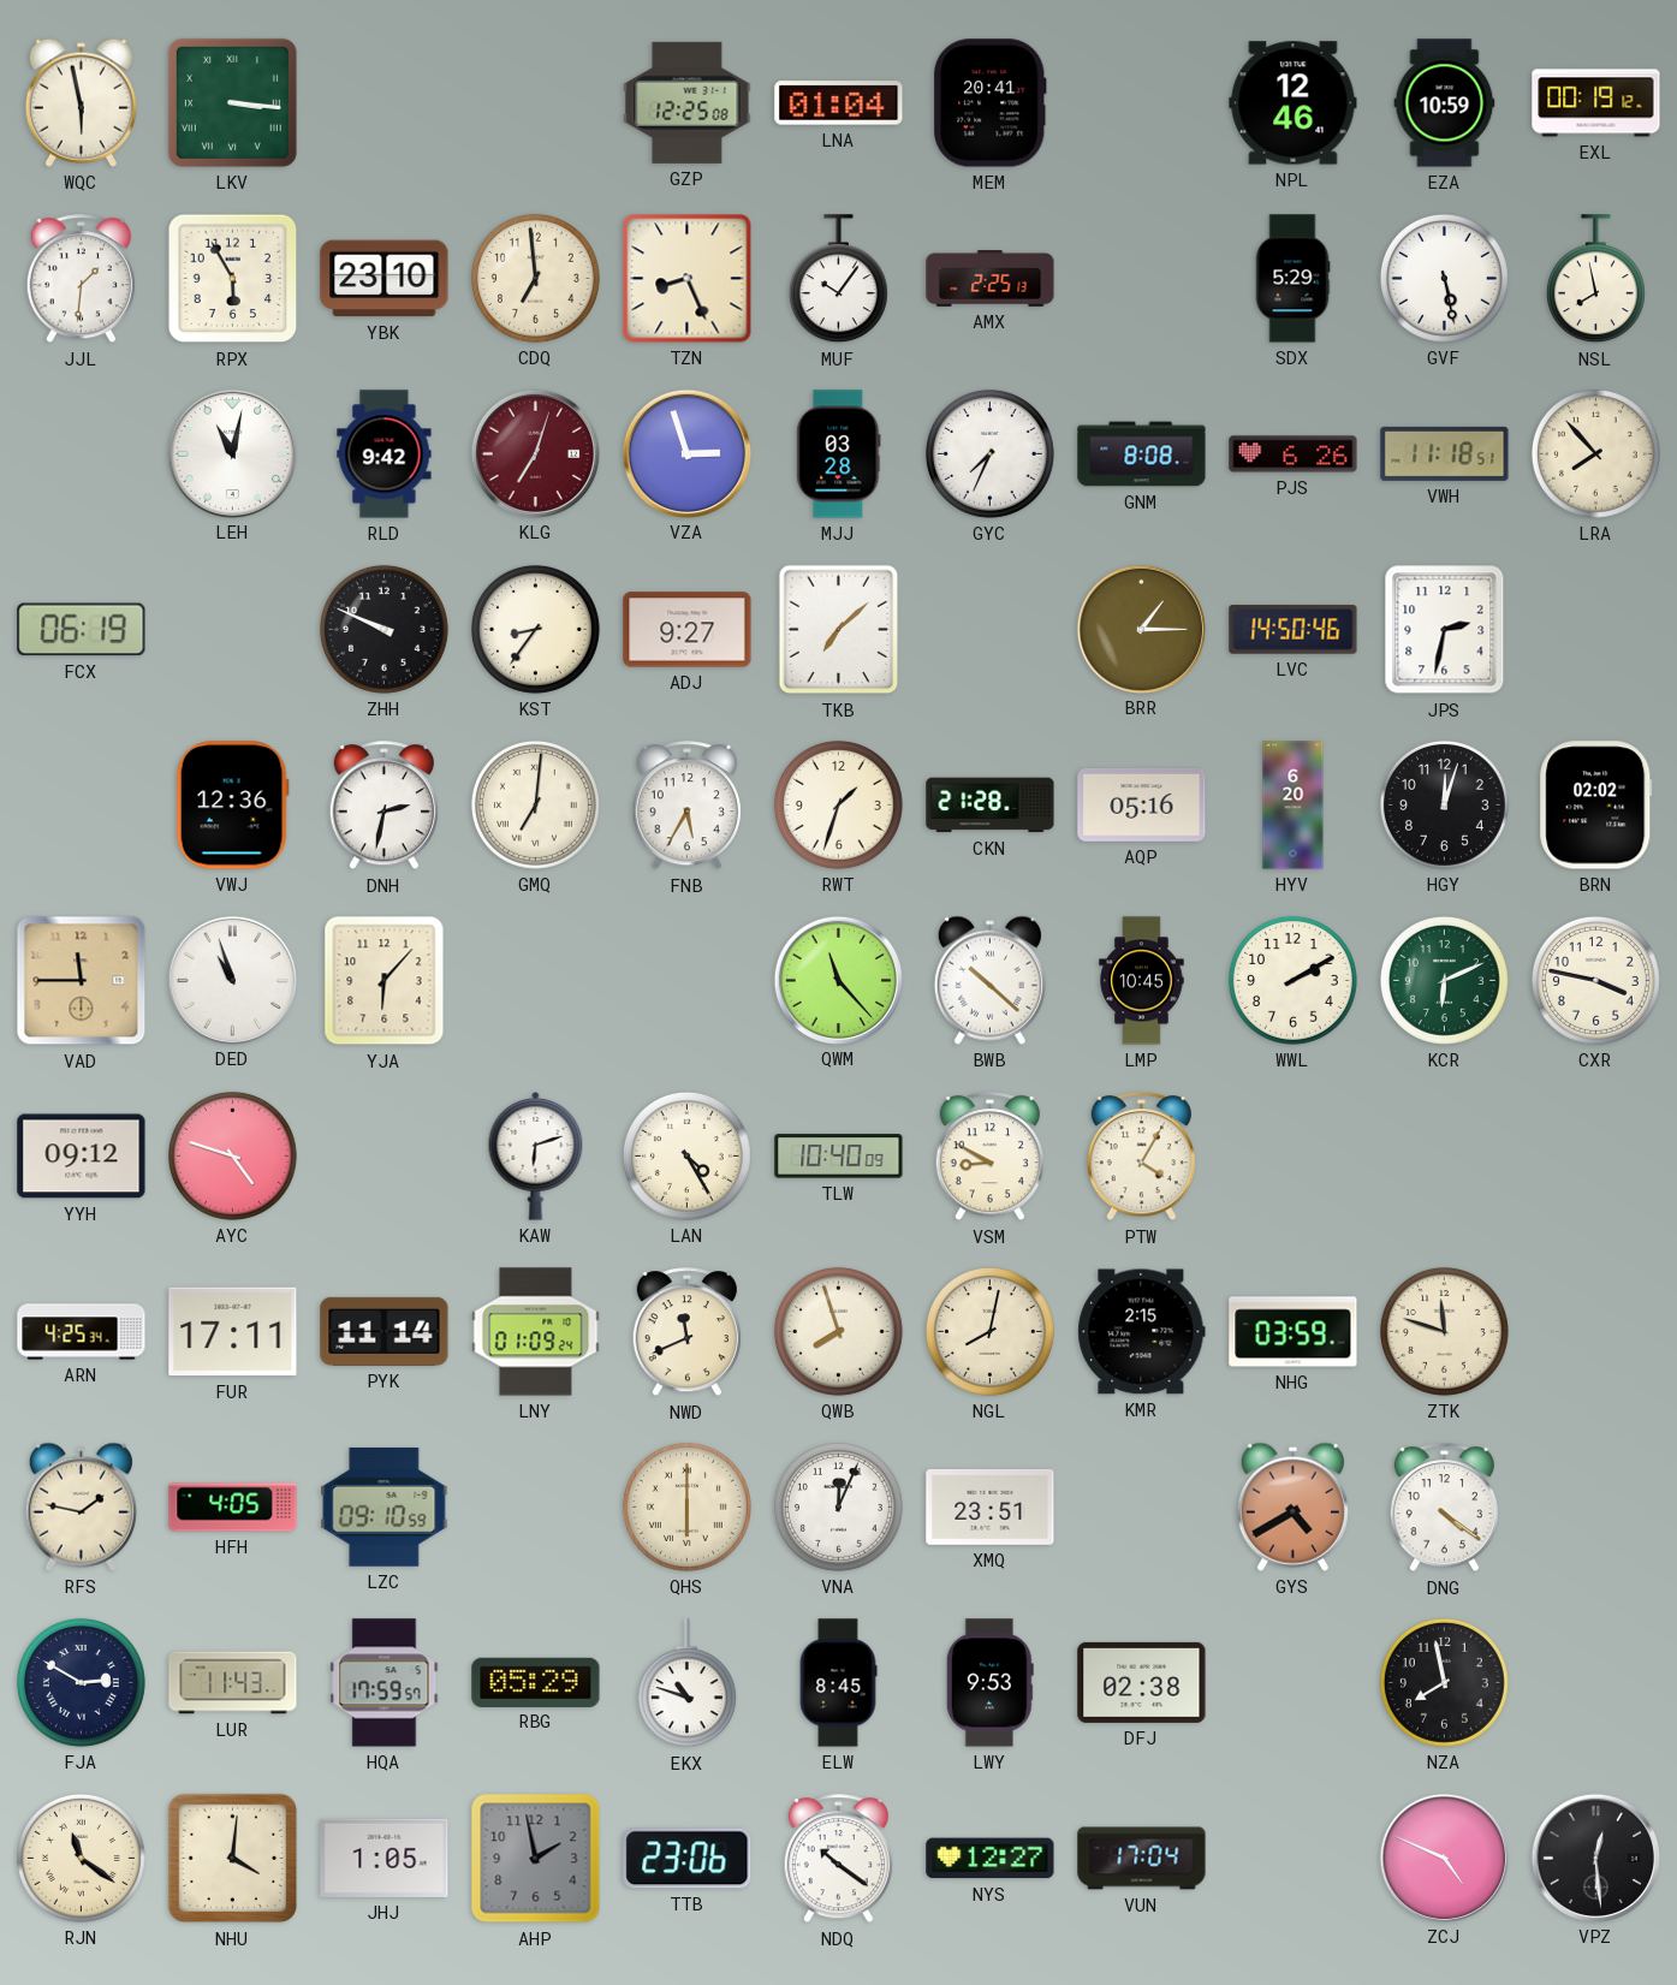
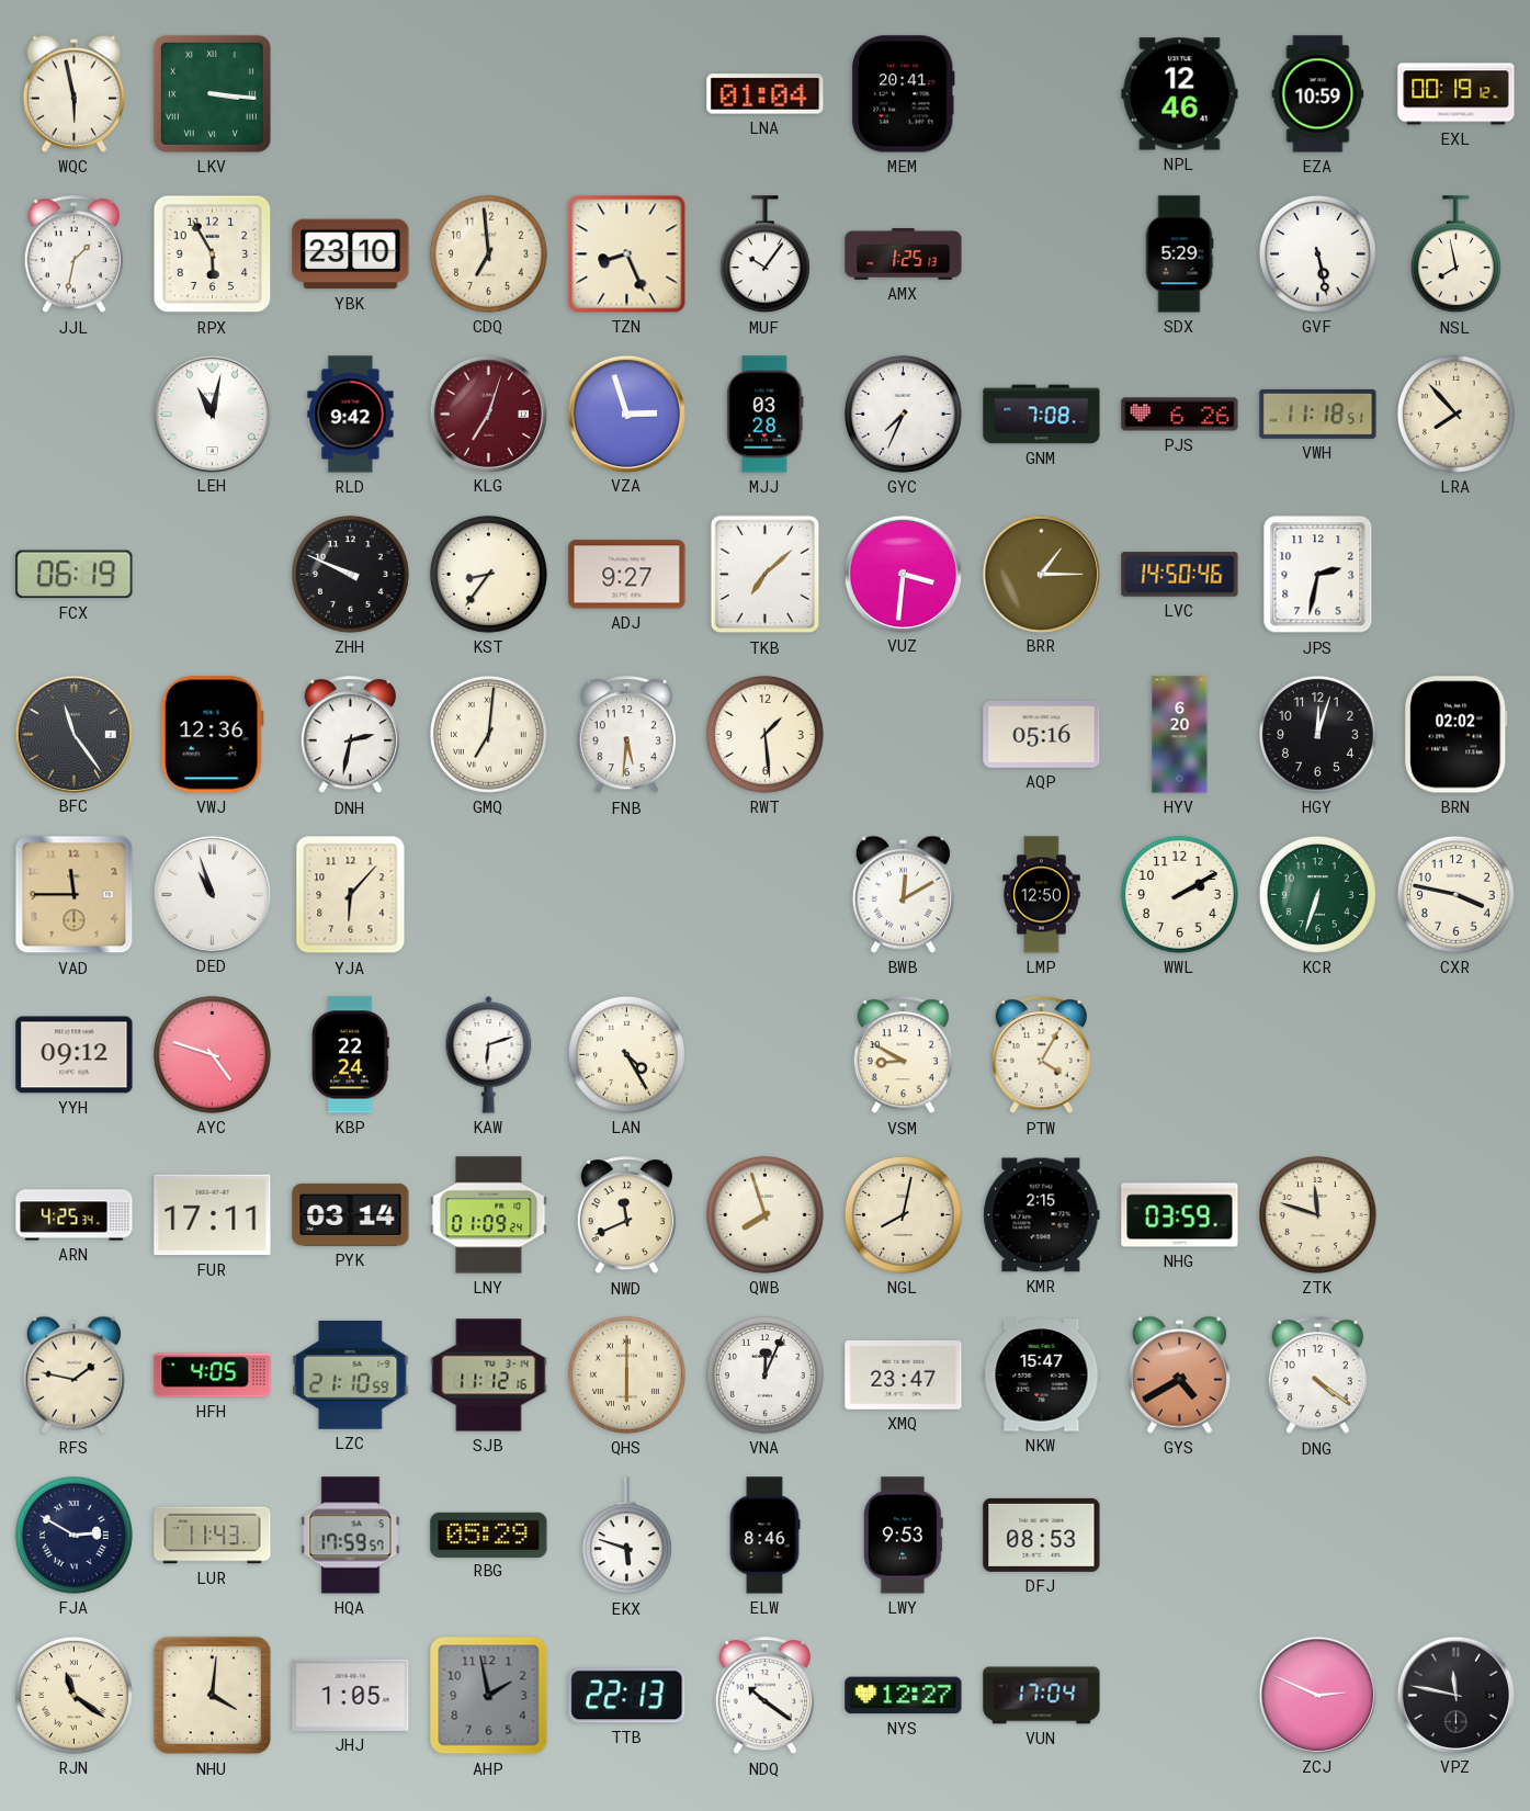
GZP: 12:25 -> none
JJL: 1:31 -> 1:32
AMX: 2:25 -> 1:25
GNM: 8:08 -> 7:08
VUZ: none -> 3:31
BFC: none -> 11:24
FNB: 5:35 -> 5:31
RWT: 1:33 -> 1:29
CKN: 21:28 -> none
QWM: 11:23 -> none
BWB: 10:22 -> 12:10
LMP: 10:45 -> 12:50
KCR: 6:11 -> 6:33
KBP: none -> 22:24
TLW: 10:40 -> none
PYK: 11:14 -> 03:14
LZC: 09:10 -> 21:10
SJB: none -> 11:12
XMQ: 23:51 -> 23:47
NKW: none -> 15:47
EKX: 10:48 -> 5:48
ELW: 8:45 -> 8:46
DFJ: 02:38 -> 08:53
NZA: 7:58 -> none
TTB: 23:06 -> 22:13
ZCJ: 4:49 -> 2:49
VPZ: 12:29 -> 11:47
